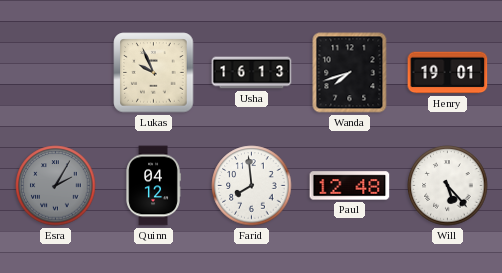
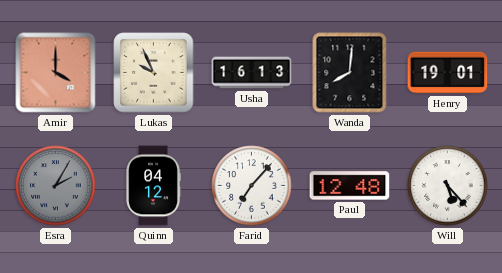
Amir: none -> 4:00
Wanda: 7:42 -> 8:01
Farid: 7:59 -> 7:07
